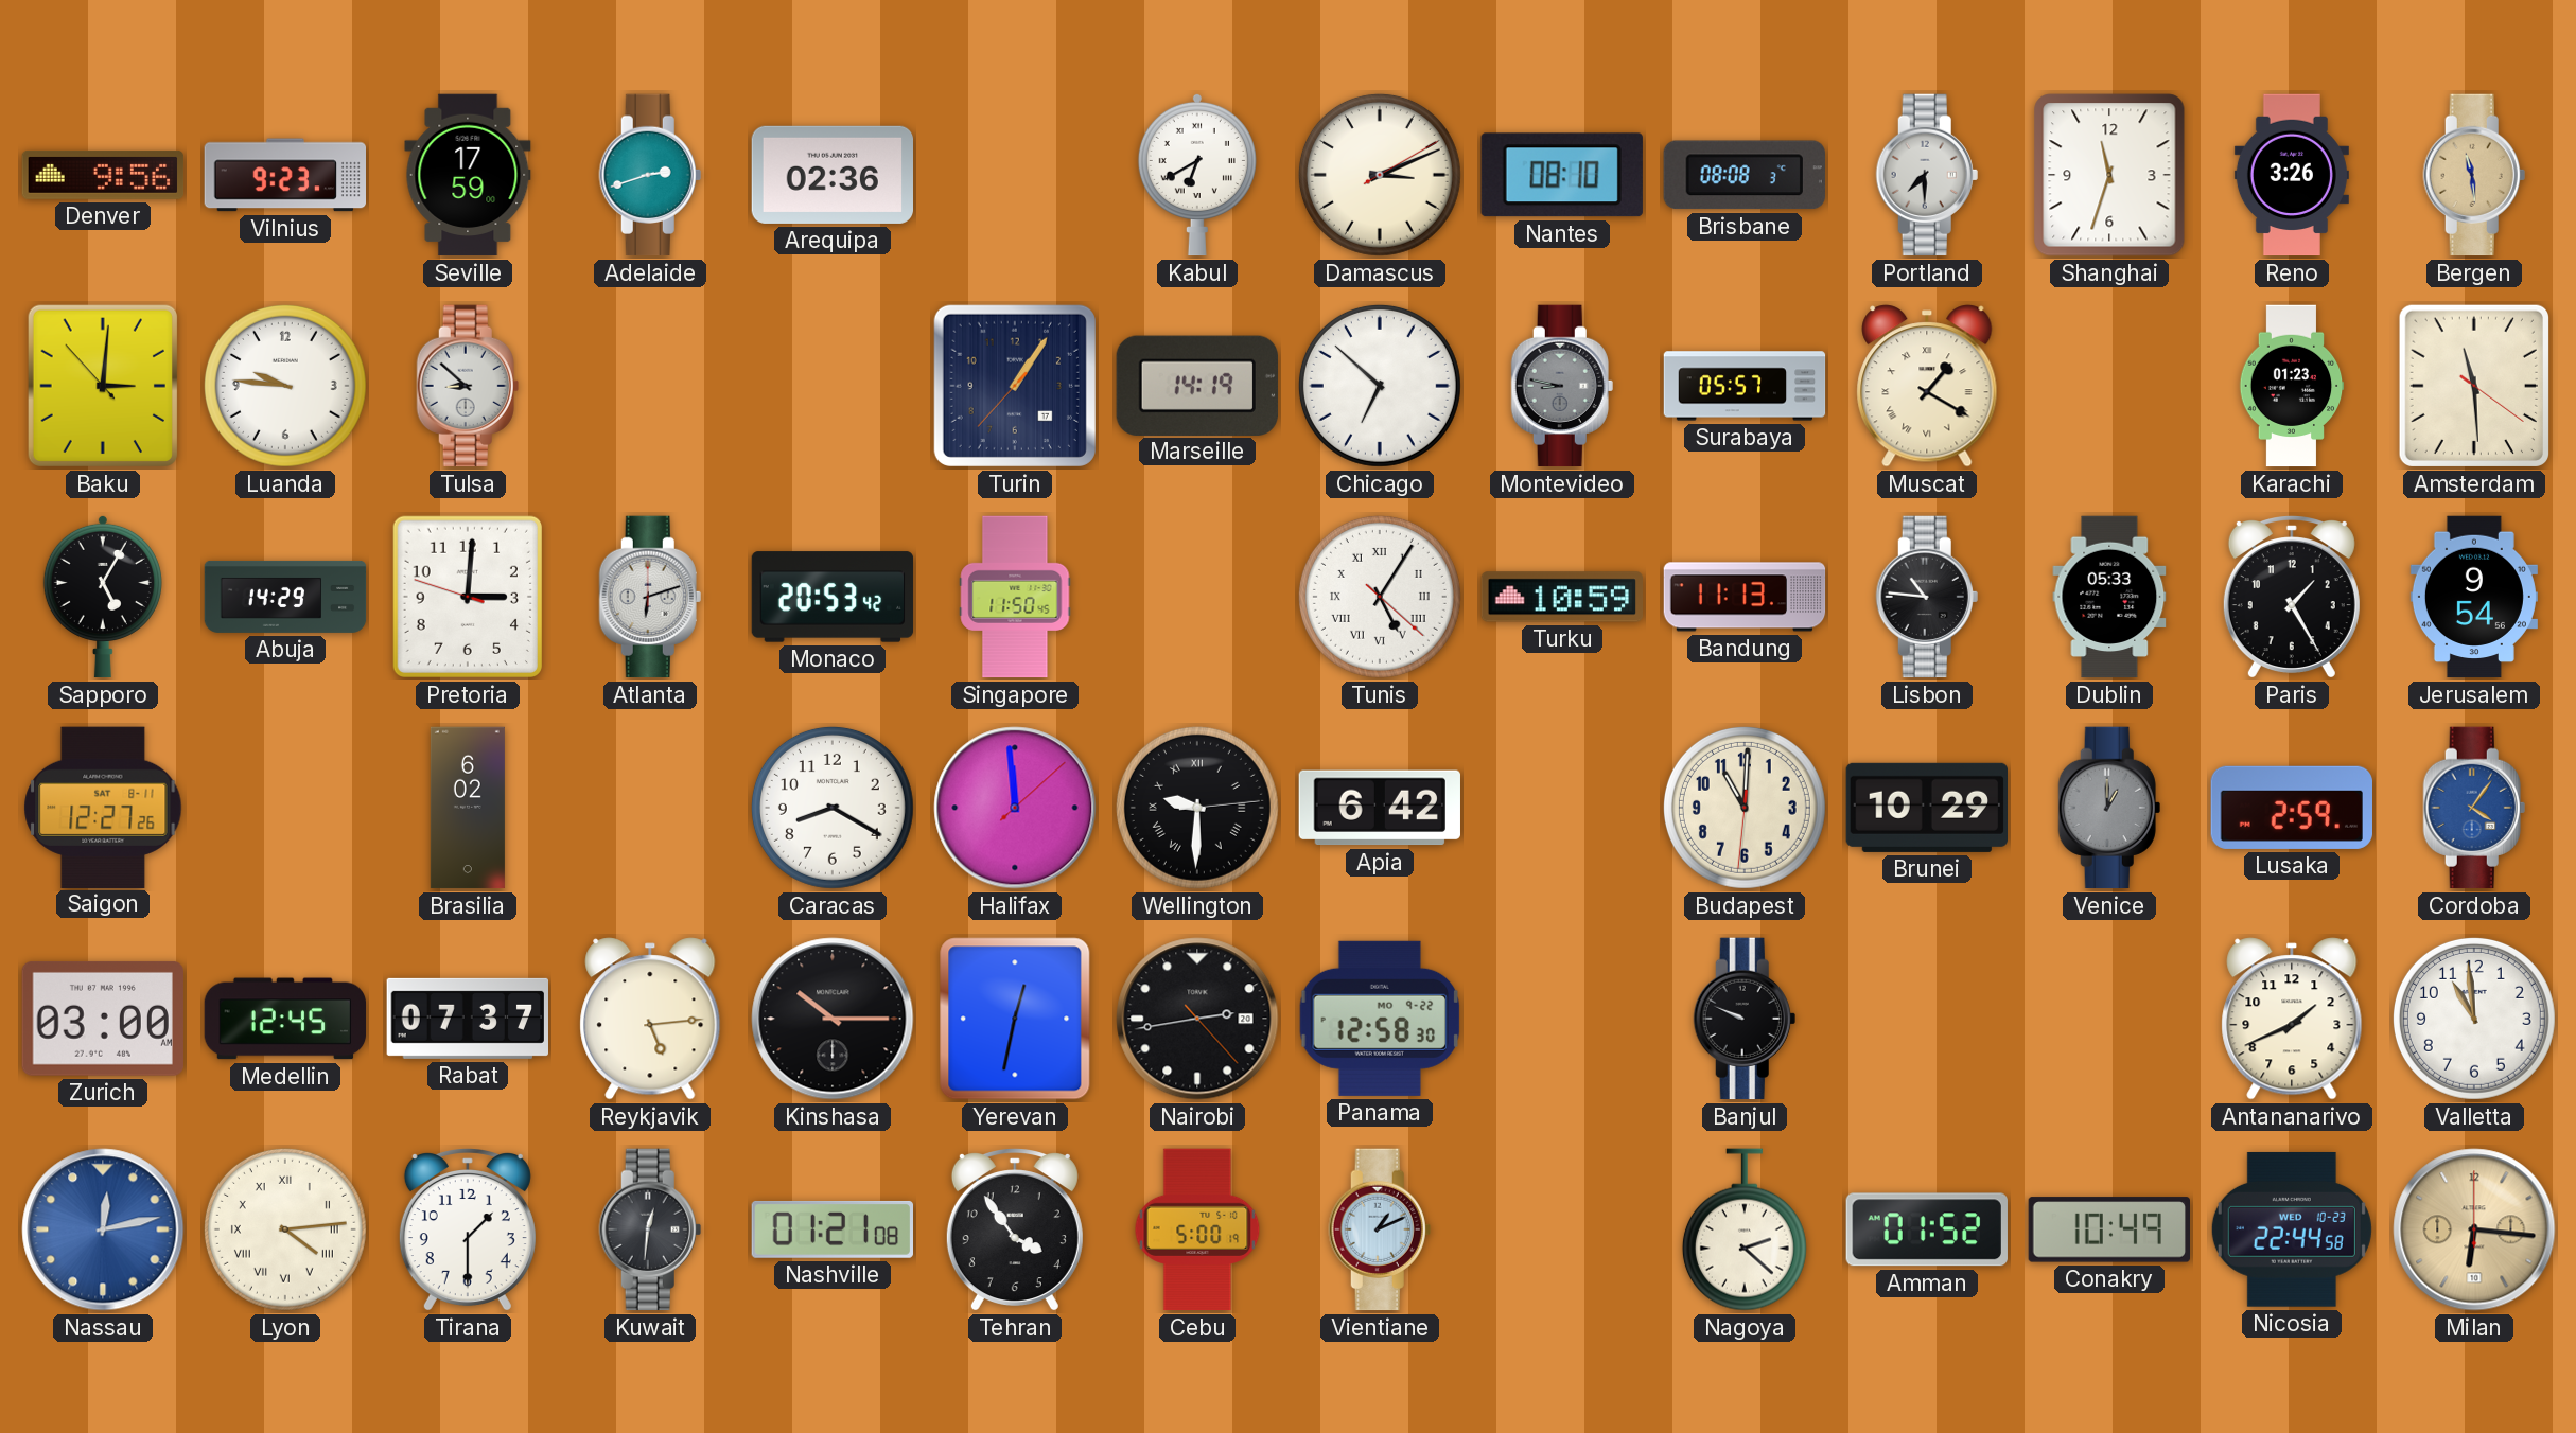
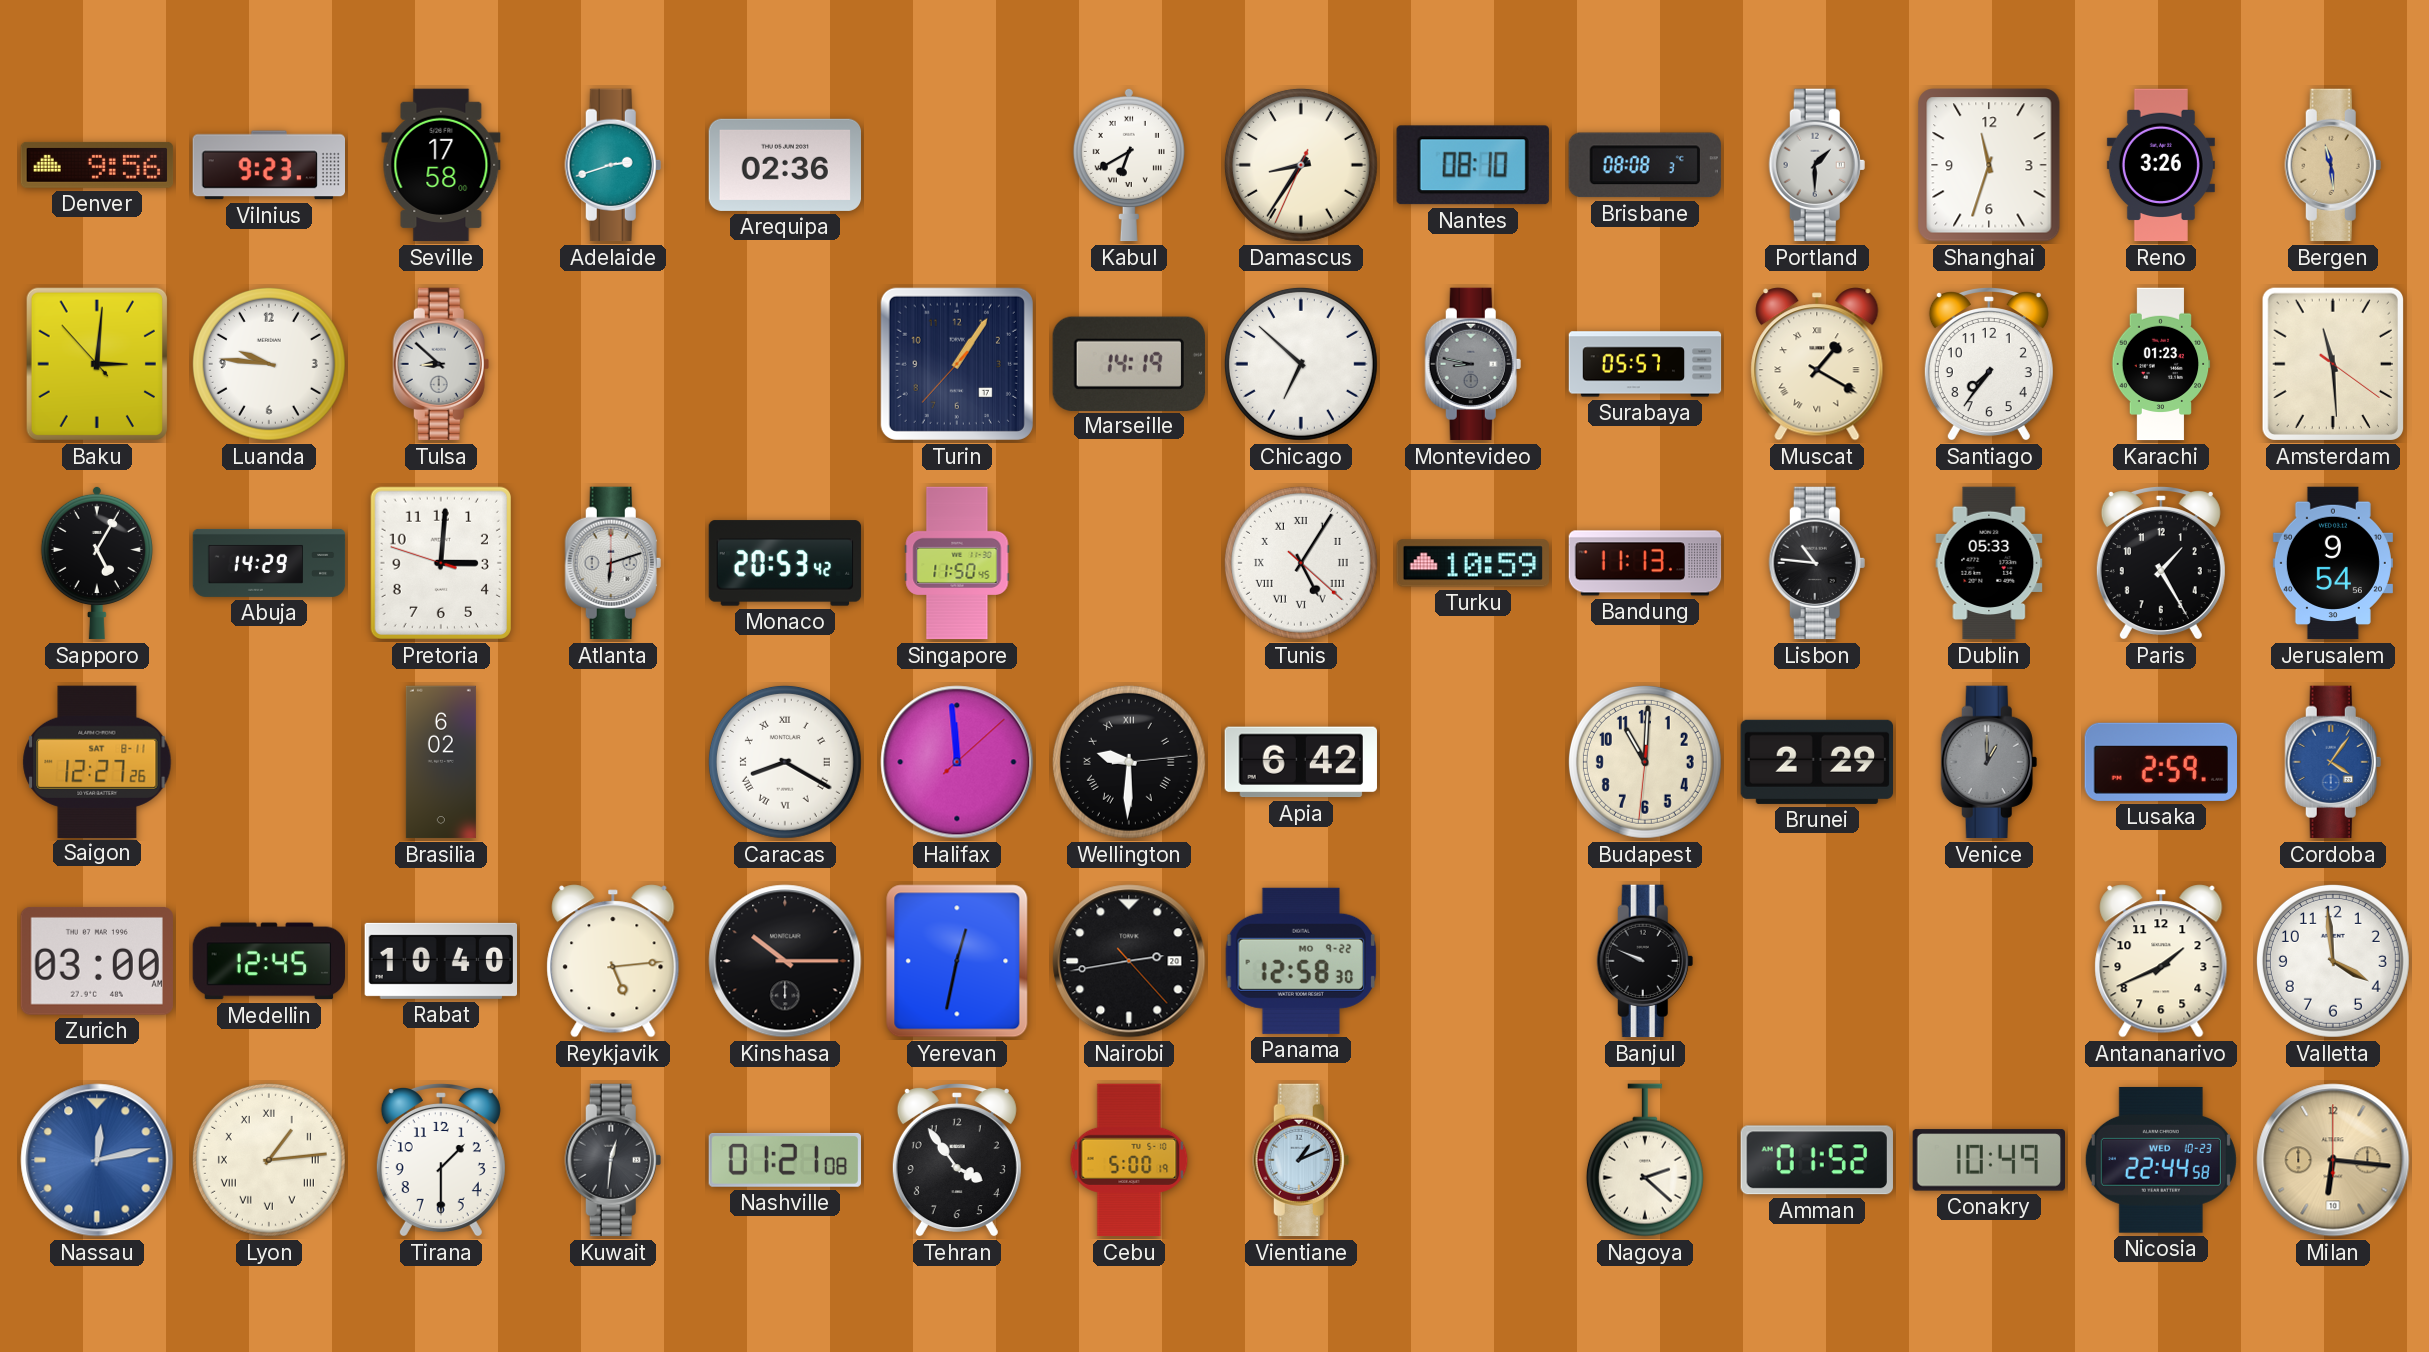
Seville: 17:59 -> 17:58
Damascus: 3:11 -> 8:35
Portland: 7:30 -> 1:30
Santiago: none -> 7:36
Caracas numerals: Arabic -> Roman
Brunei: 10:29 -> 2:29
Rabat: 07:37 -> 10:40
Valletta: 10:59 -> 3:59
Lyon: 4:14 -> 1:14
